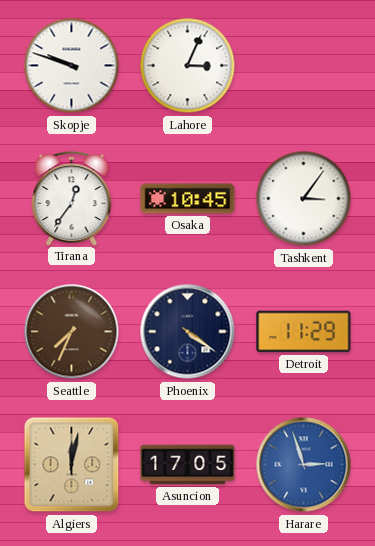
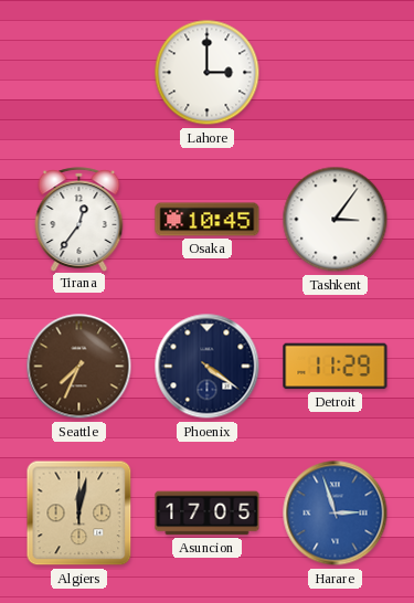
Skopje: 9:48 -> none
Lahore: 3:04 -> 3:00
